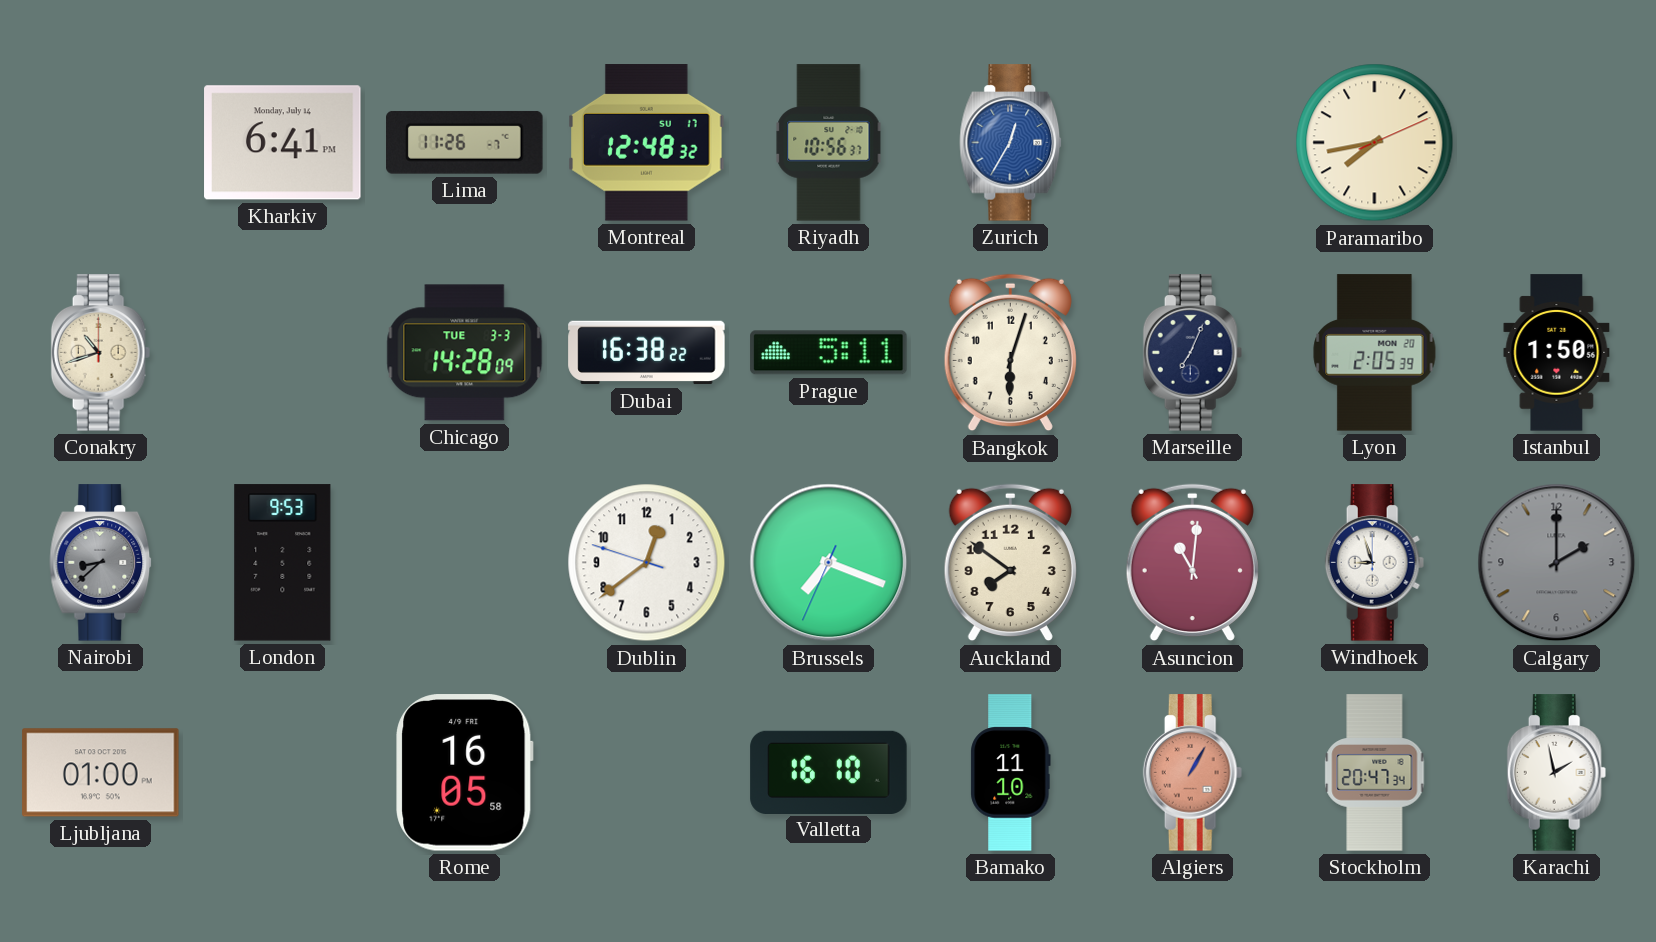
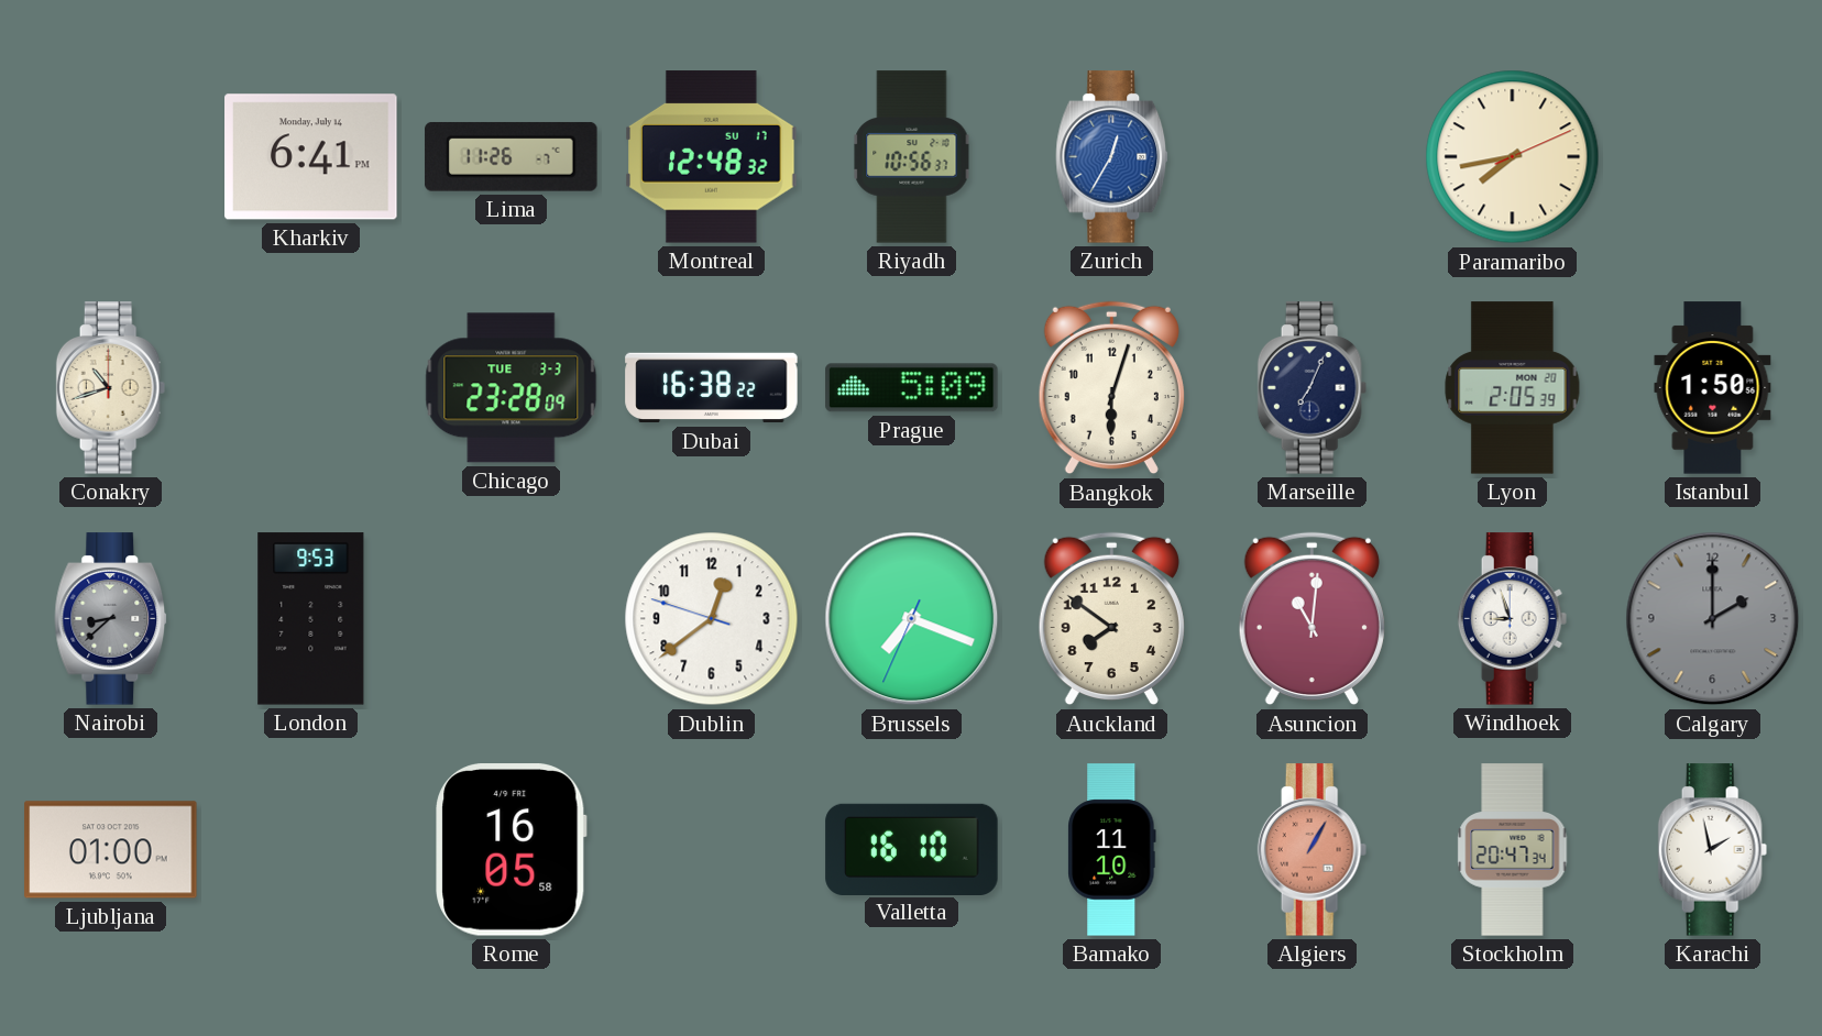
Chicago: 14:28 -> 23:28
Prague: 5:11 -> 5:09
